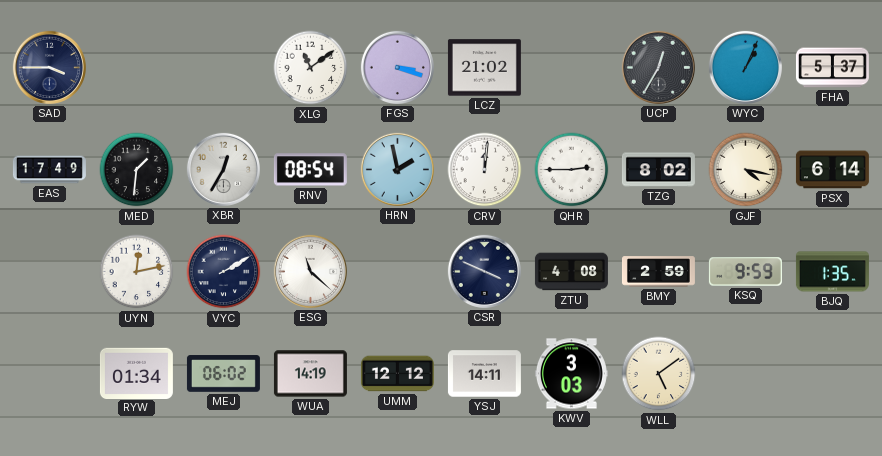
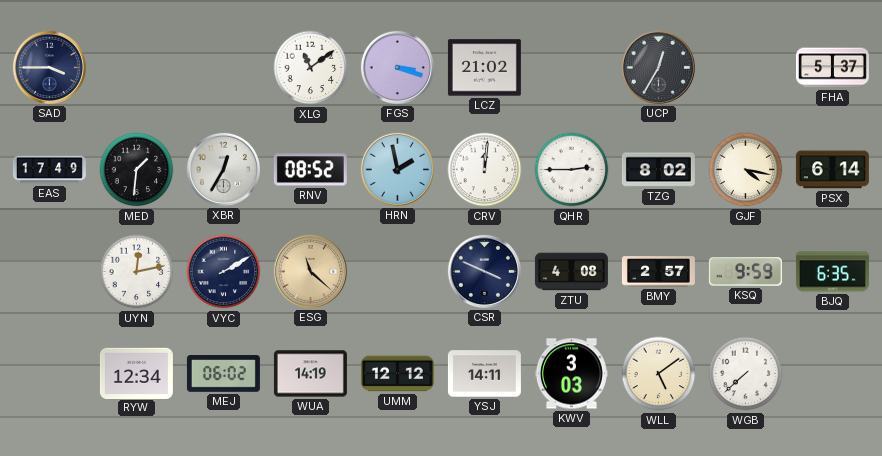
WYC: 1:04 -> none
RNV: 08:54 -> 08:52
ESG dial: white -> champagne
BMY: 2:59 -> 2:57
BJQ: 1:35 -> 6:35
RYW: 01:34 -> 12:34
WGB: none -> 7:38
